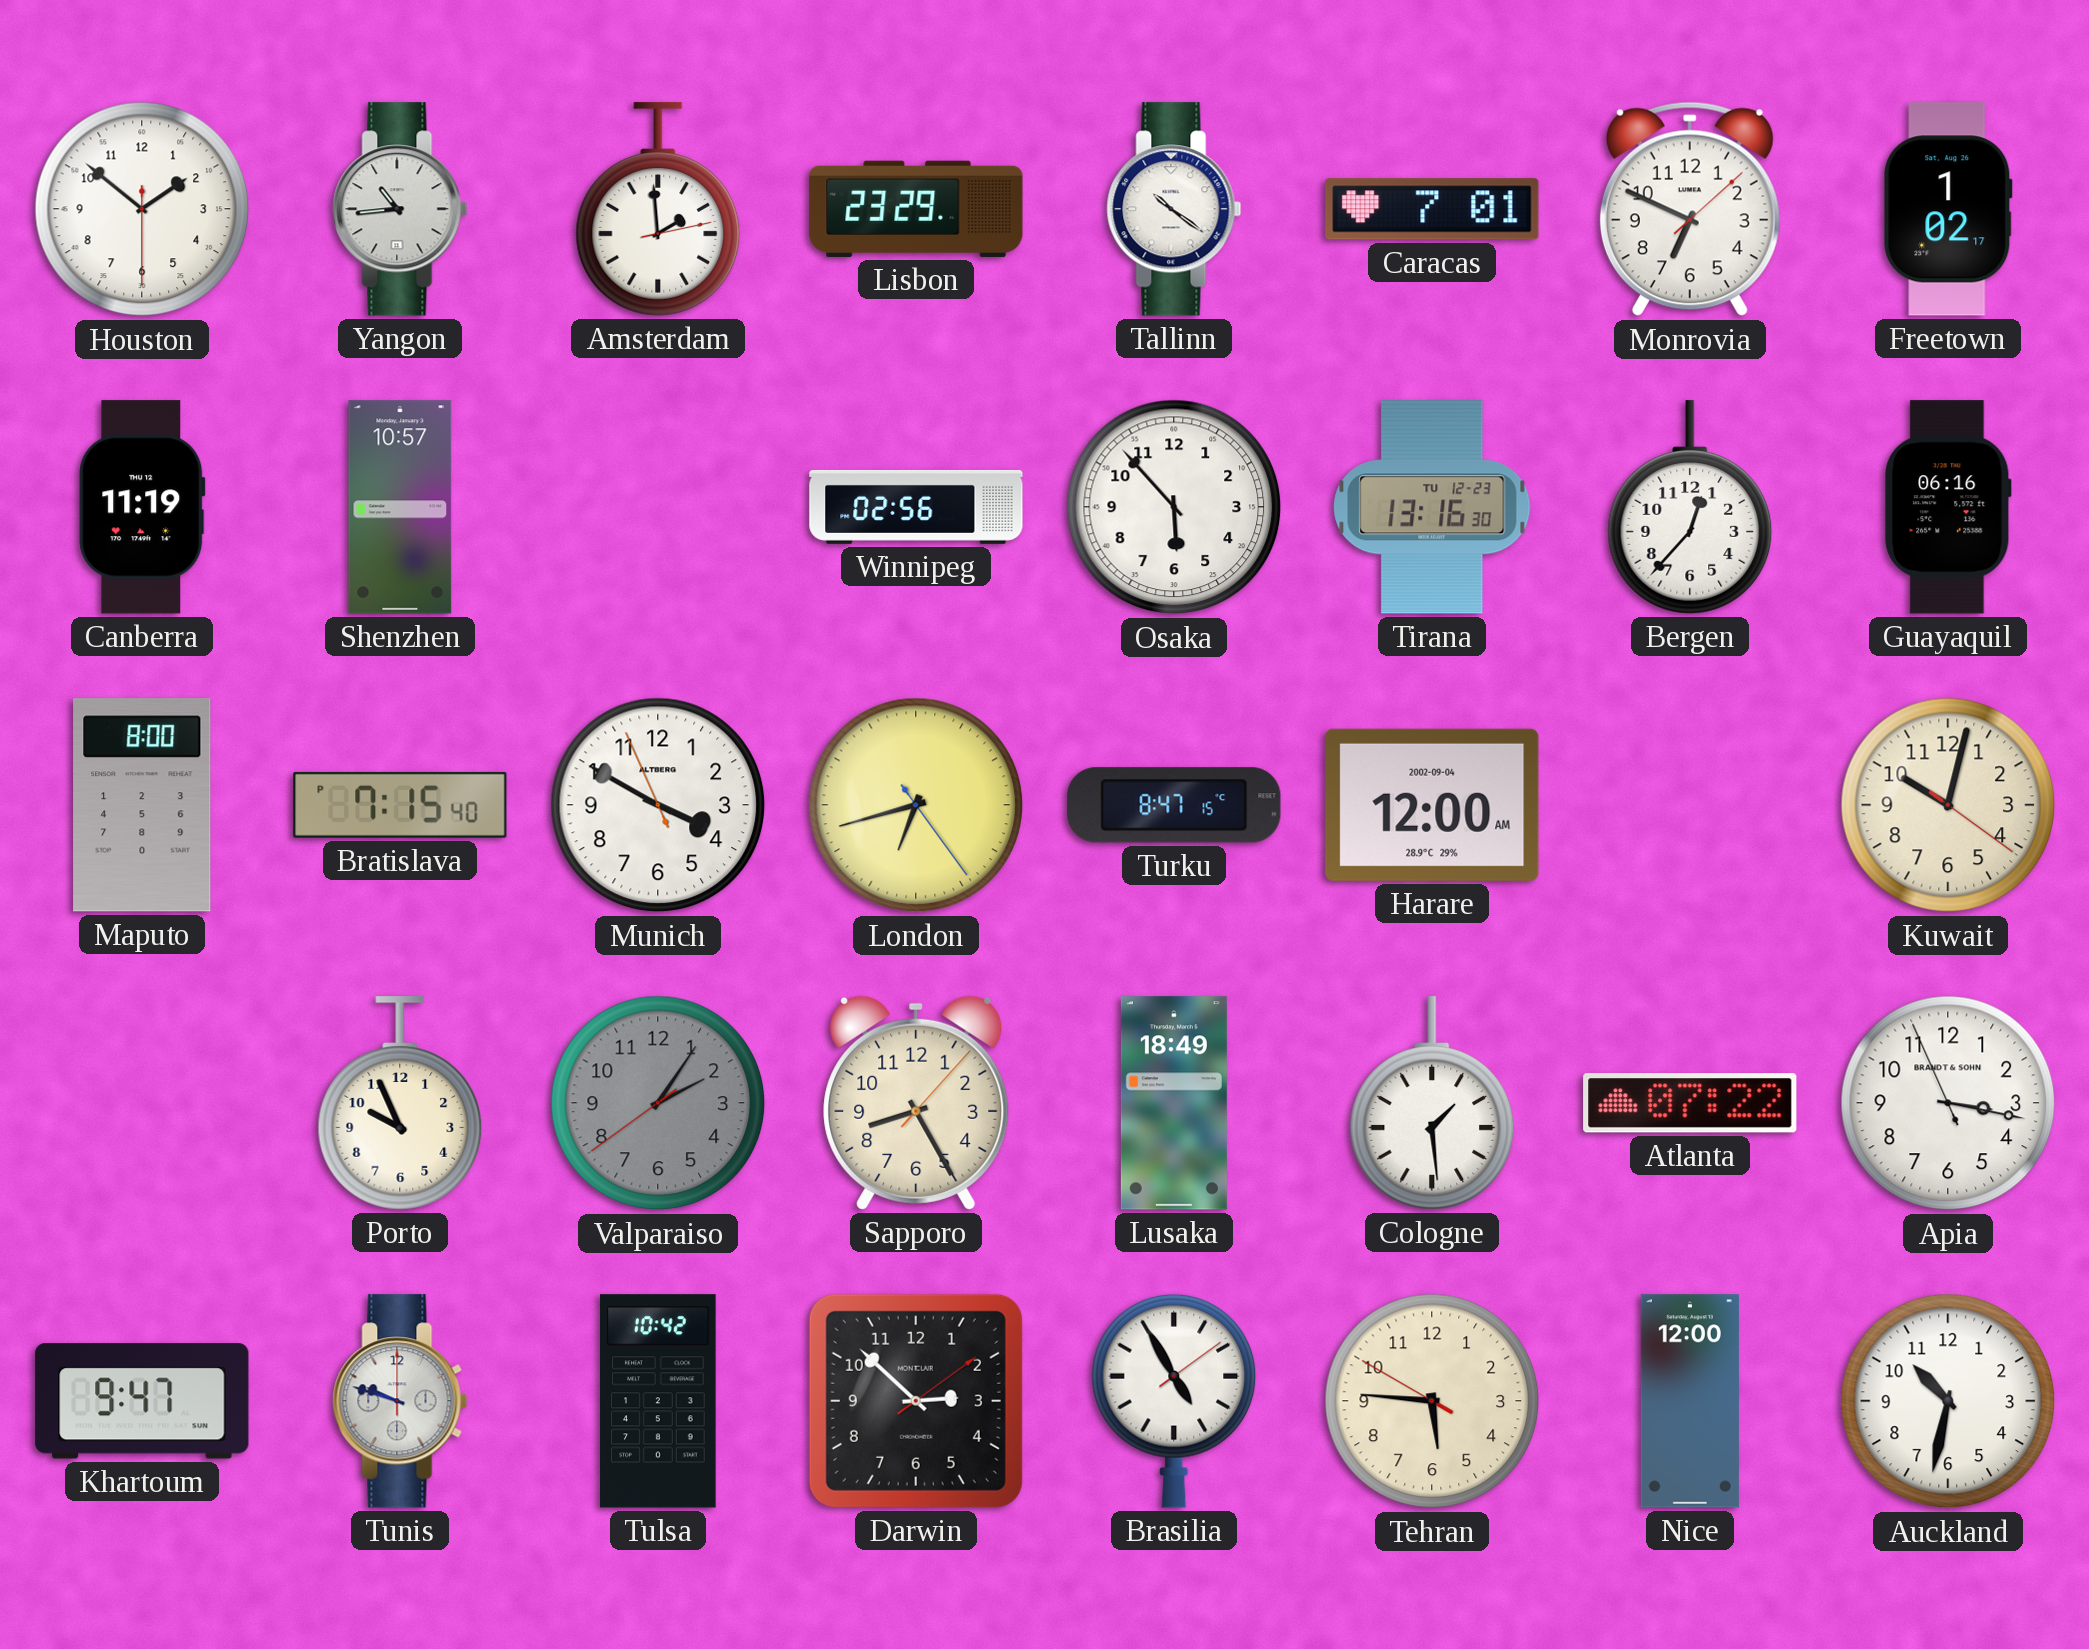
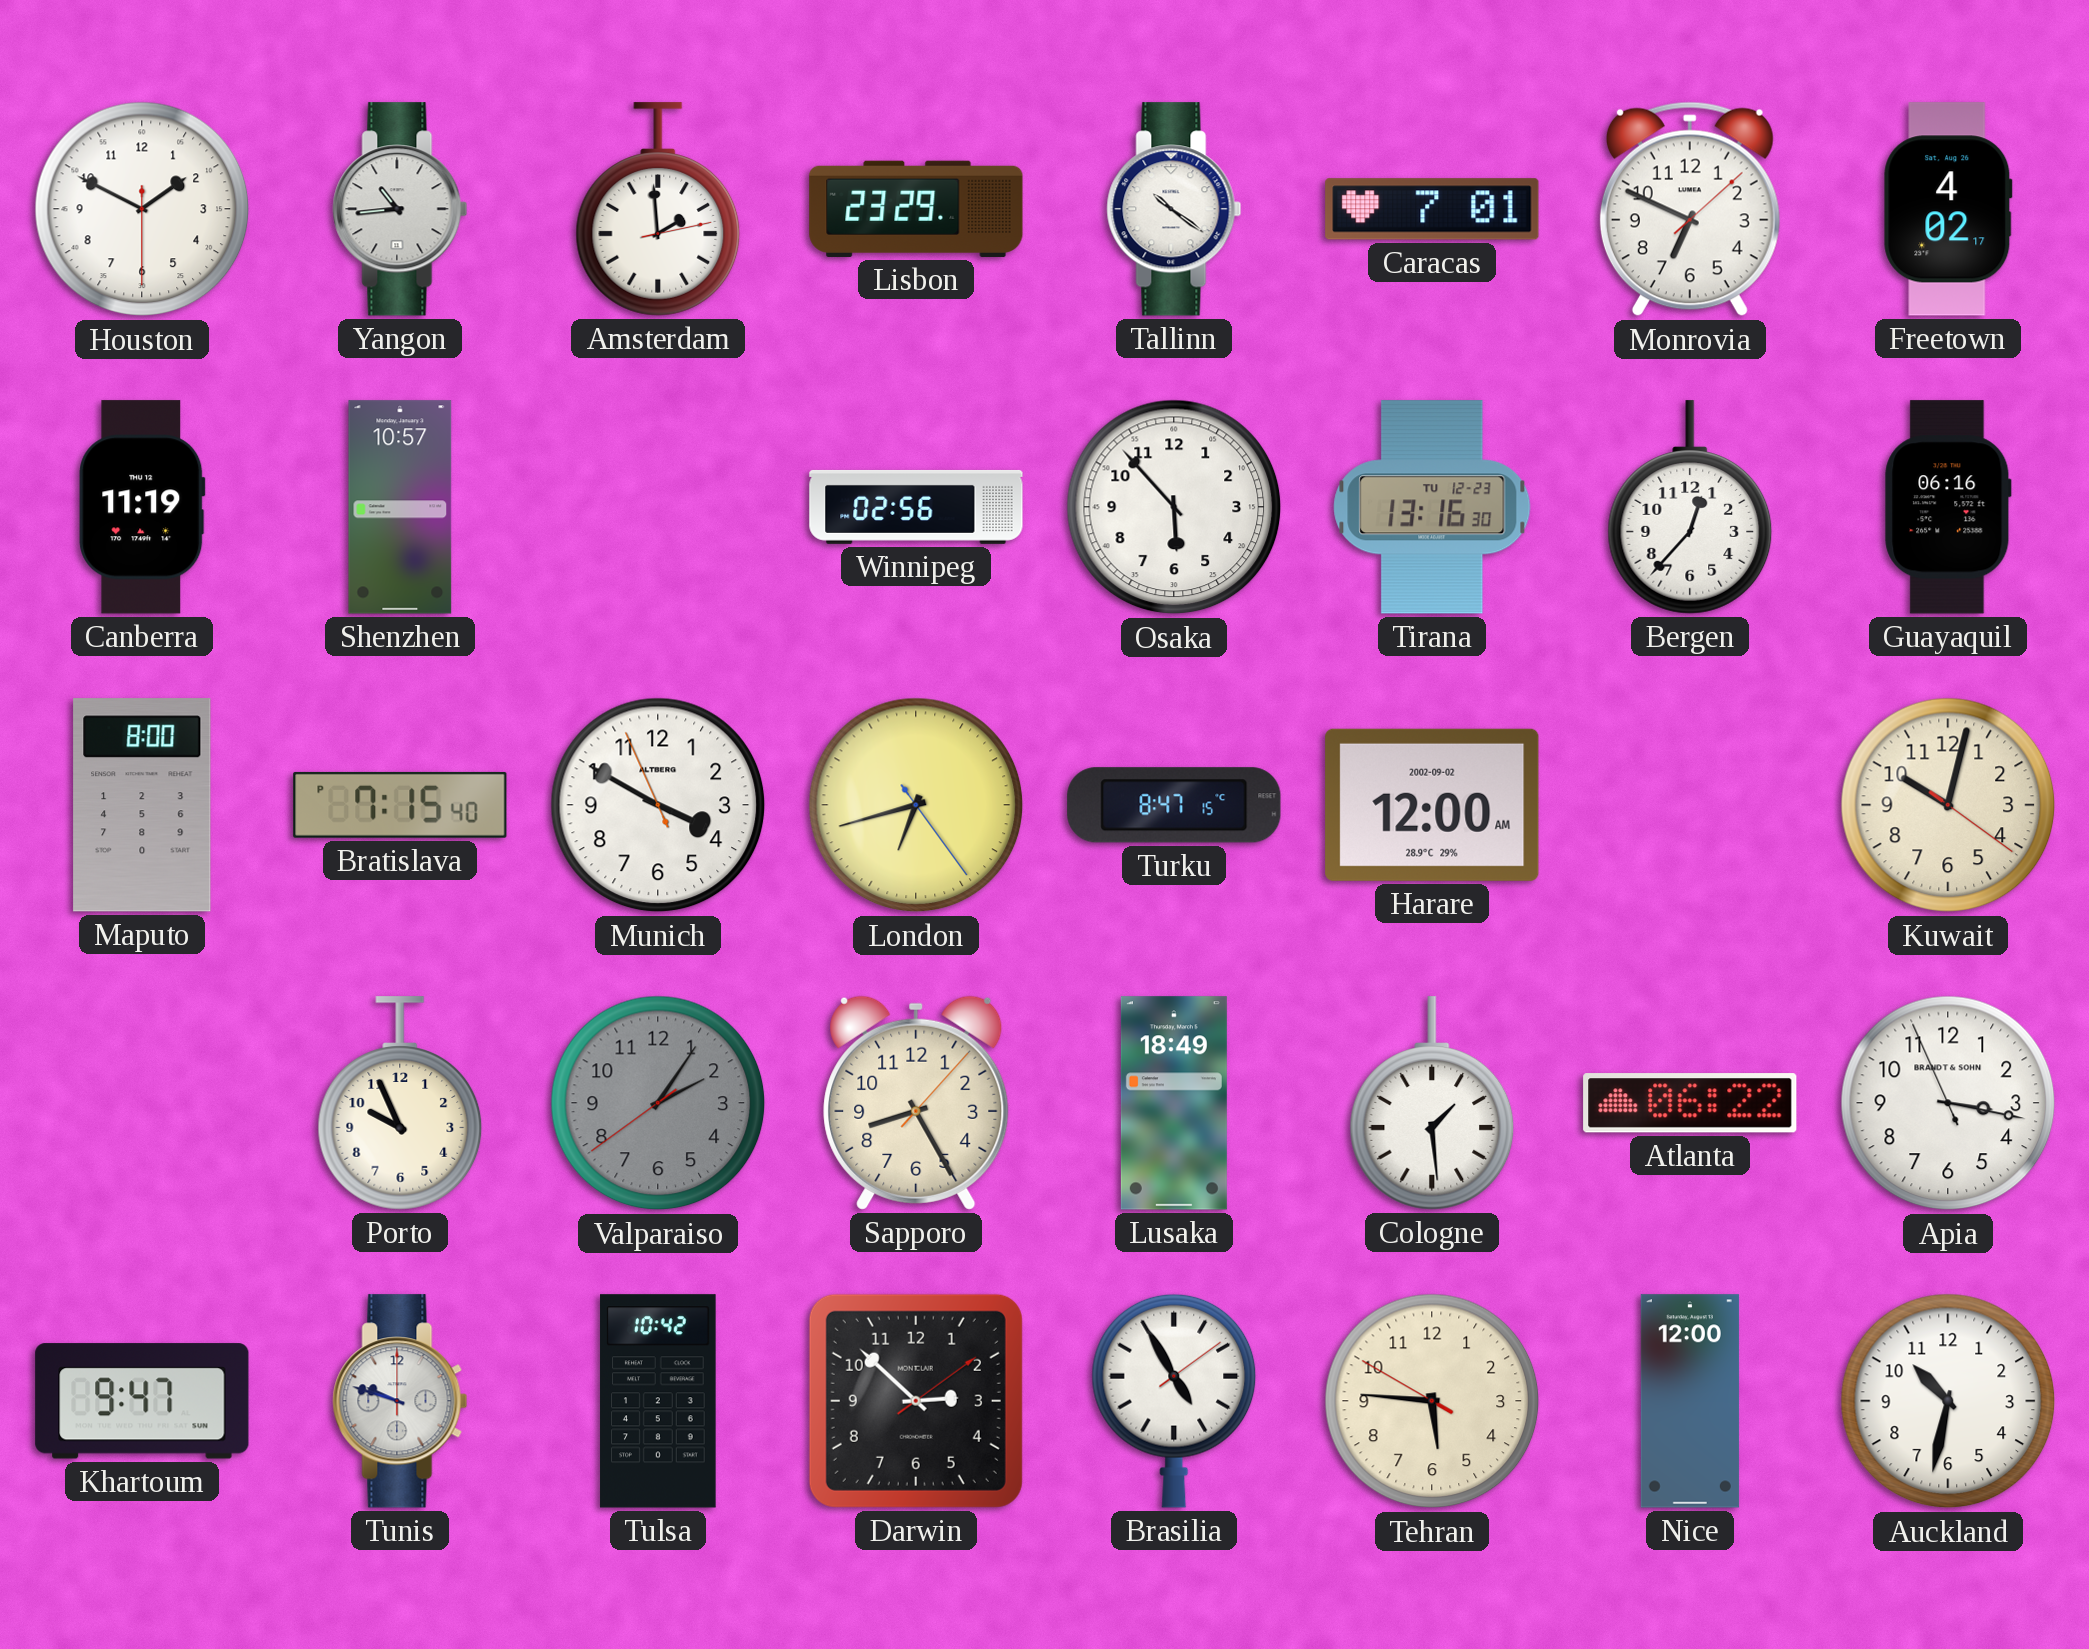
Houston: 1:51 -> 1:49
Freetown: 1:02 -> 4:02
Harare date: 2002-09-04 -> 2002-09-02
Atlanta: 07:22 -> 06:22
